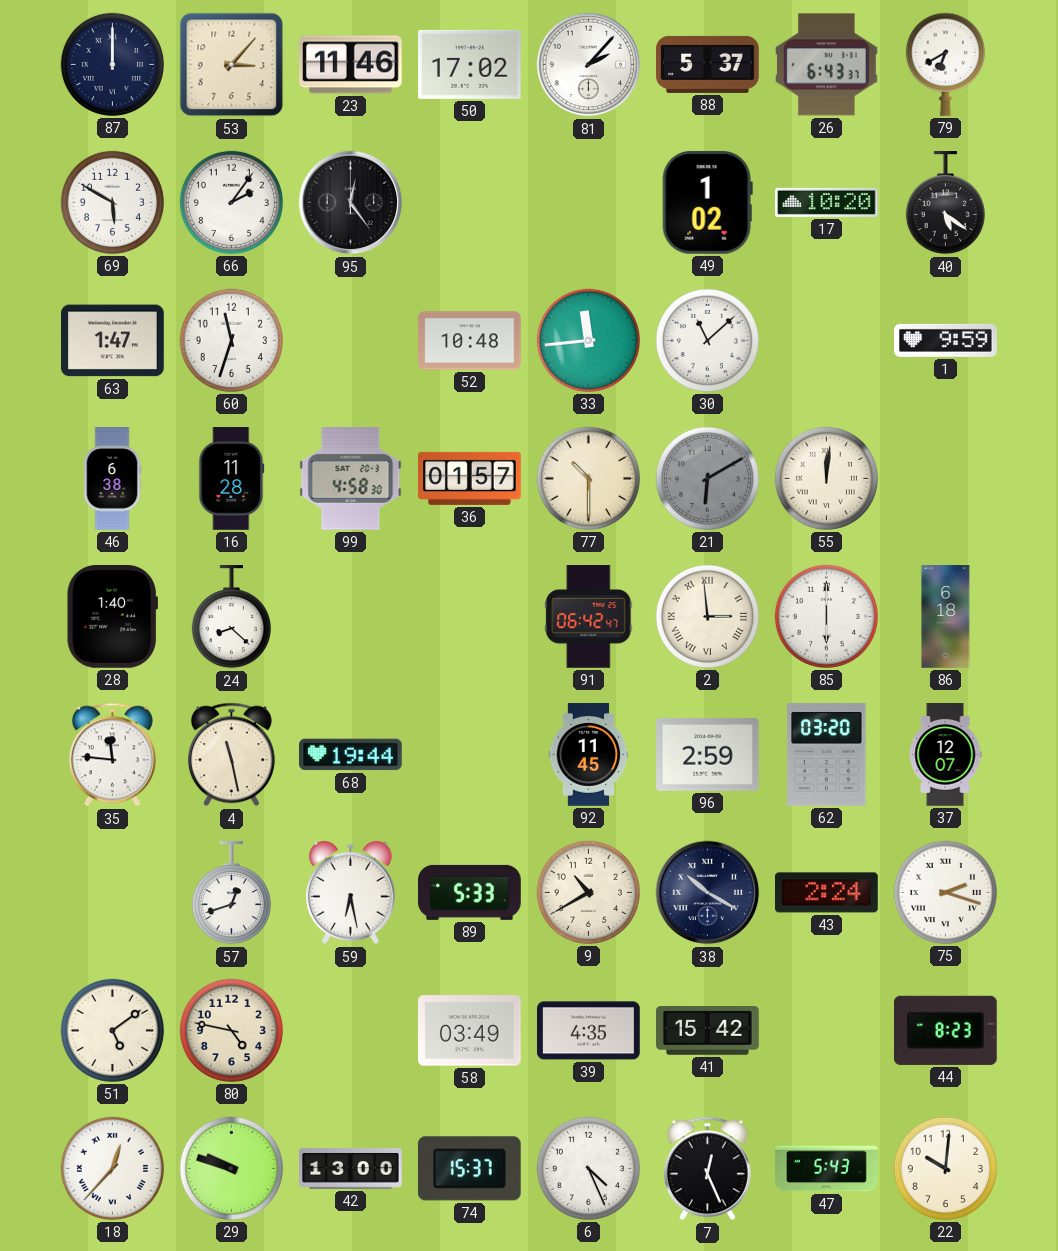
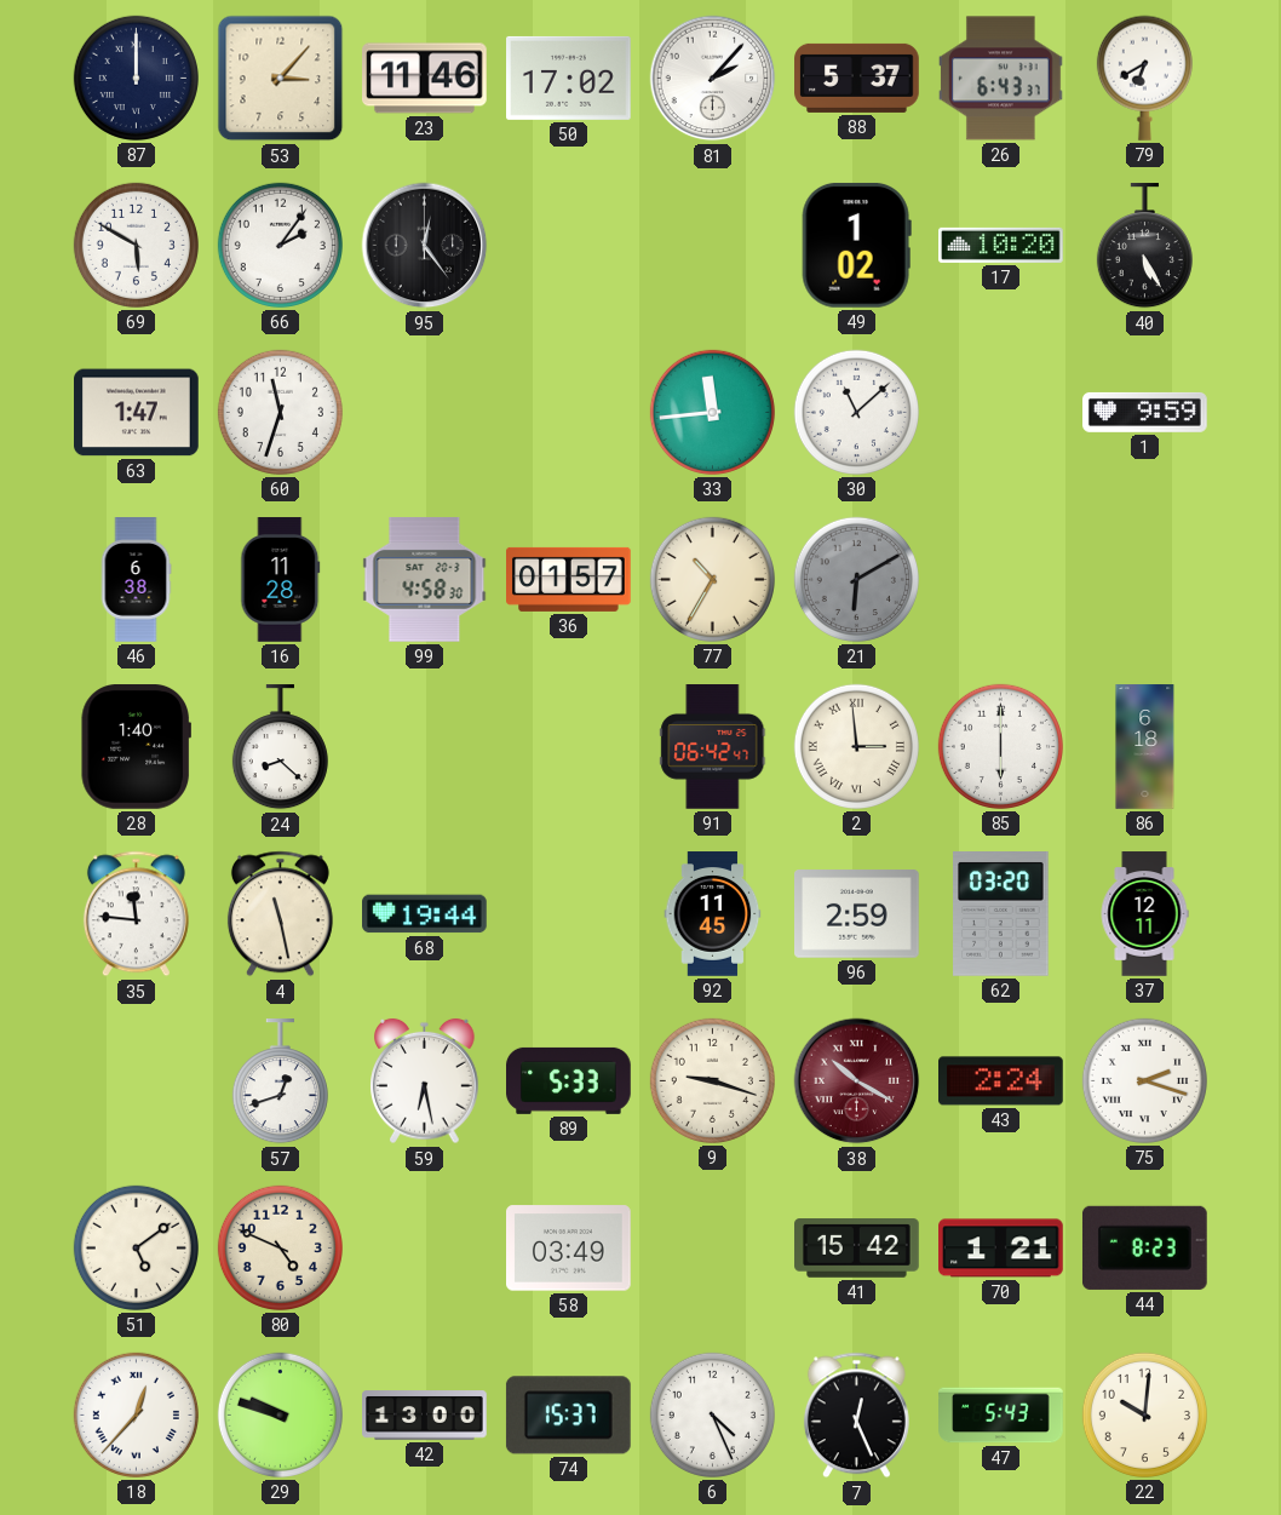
40: 5:21 -> 5:25
52: 10:48 -> none
77: 10:30 -> 10:35
55: 12:01 -> none
37: 12:07 -> 12:11
9: 10:40 -> 9:18
38 dial: navy -> burgundy
80: 4:47 -> 4:49
39: 4:35 -> none
70: none -> 1:21
